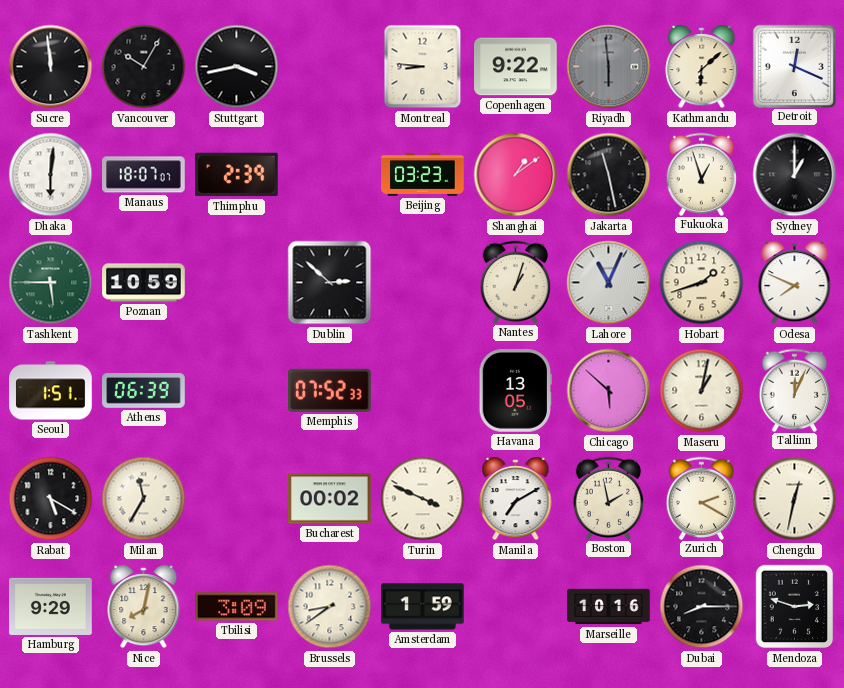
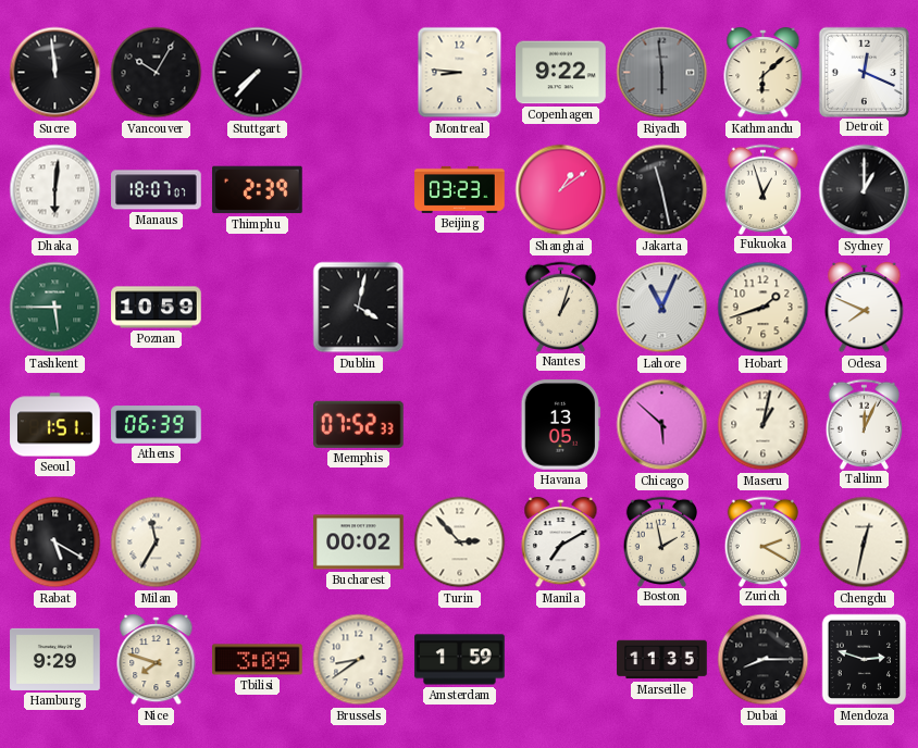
Stuttgart: 3:43 -> 7:37
Dublin: 2:52 -> 4:02
Turin: 3:49 -> 2:53
Nice: 8:02 -> 7:48
Marseille: 10:16 -> 11:35
